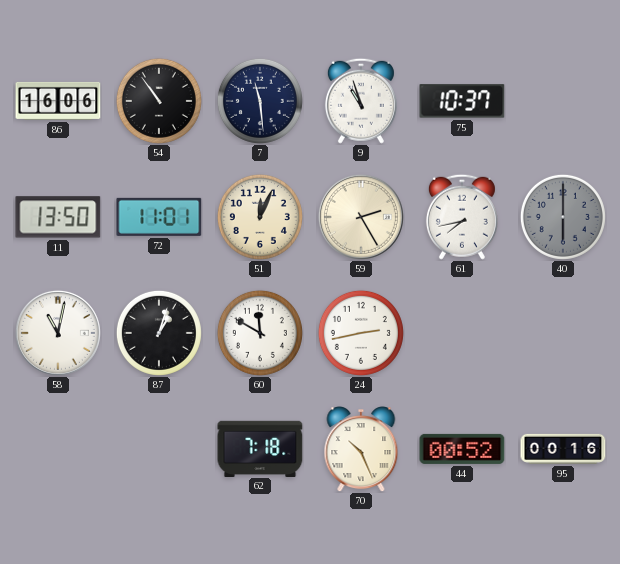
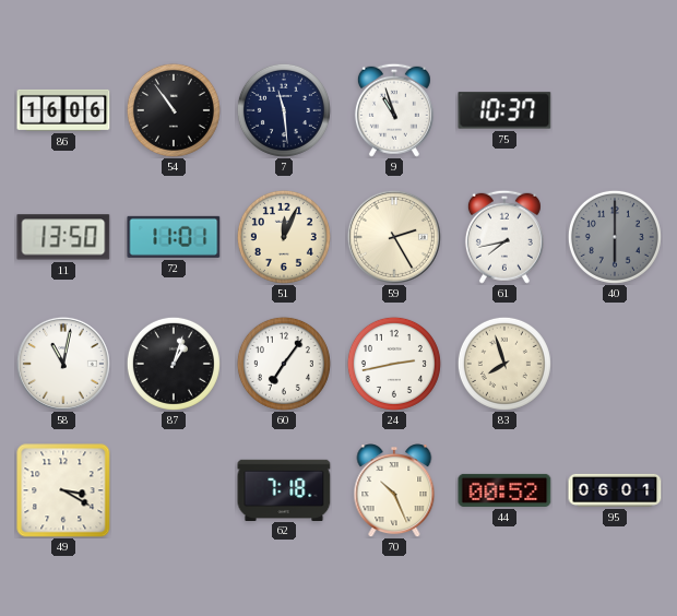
60: 11:50 -> 7:06
83: none -> 7:57
49: none -> 3:20
95: 00:16 -> 06:01
